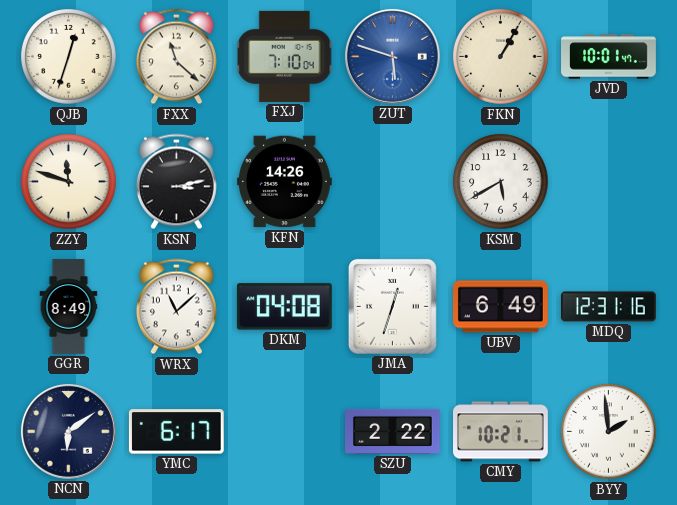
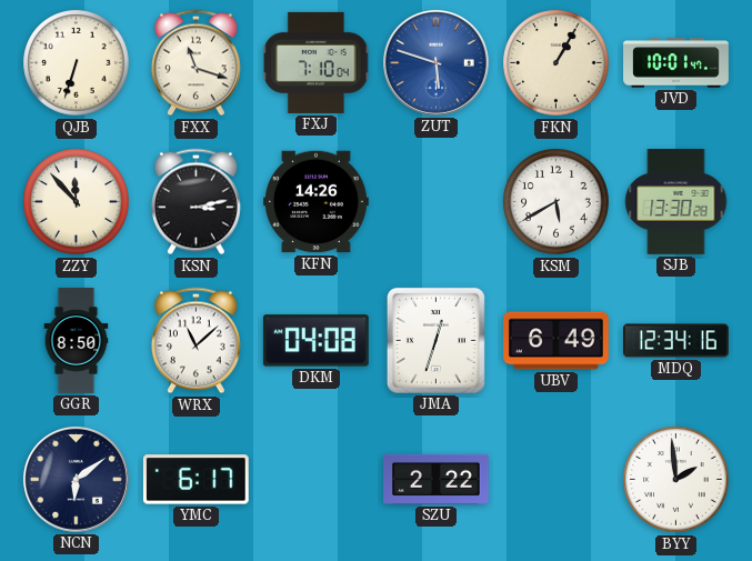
QJB: 12:33 -> 6:33
FXX: 11:22 -> 11:18
ZZY: 11:48 -> 11:53
SJB: none -> 13:30
GGR: 8:49 -> 8:50
MDQ: 12:31 -> 12:34
CMY: 10:21 -> none
